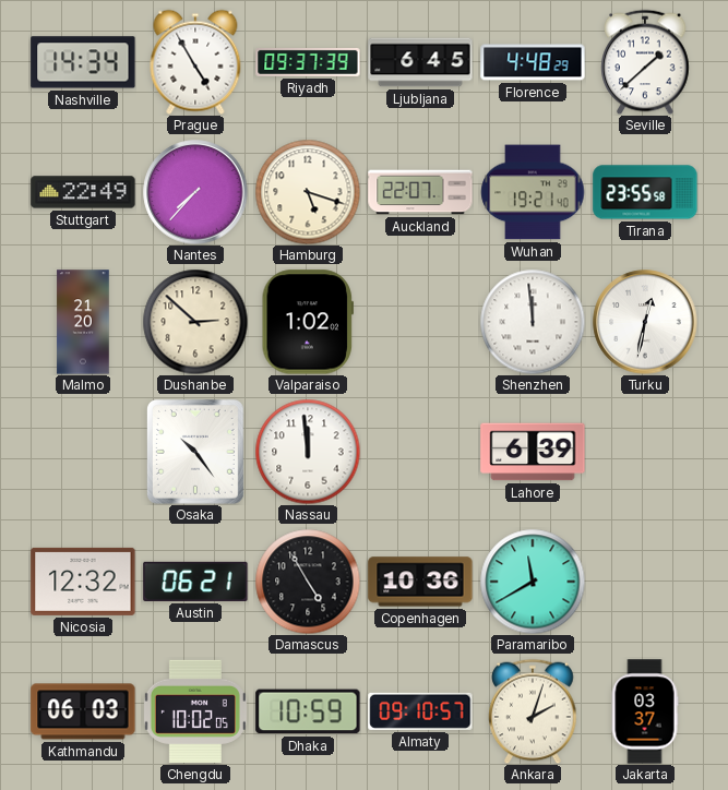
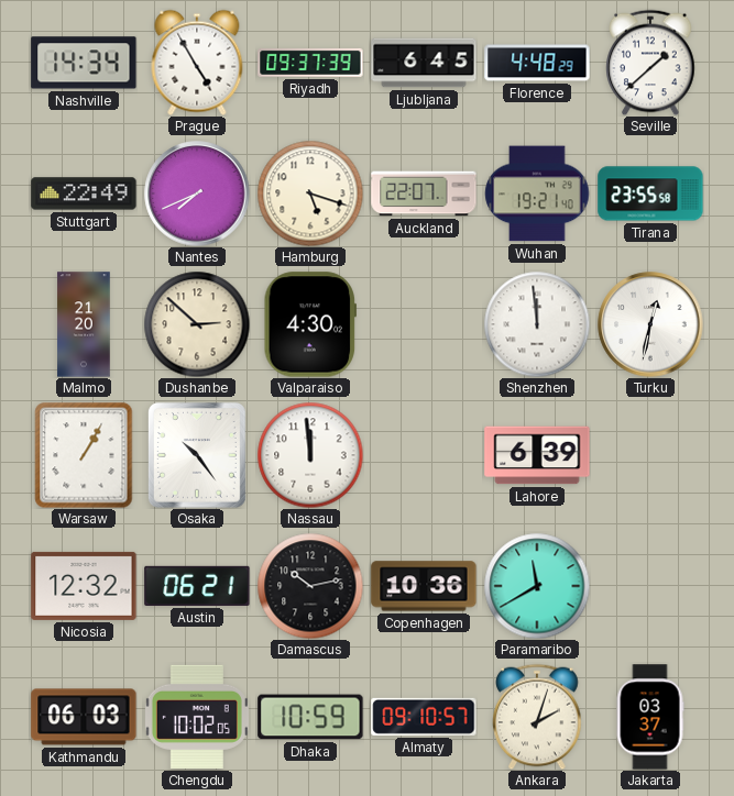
Nantes: 7:37 -> 7:41
Valparaiso: 1:02 -> 4:30
Warsaw: none -> 1:05
Damascus: 4:55 -> 10:13
